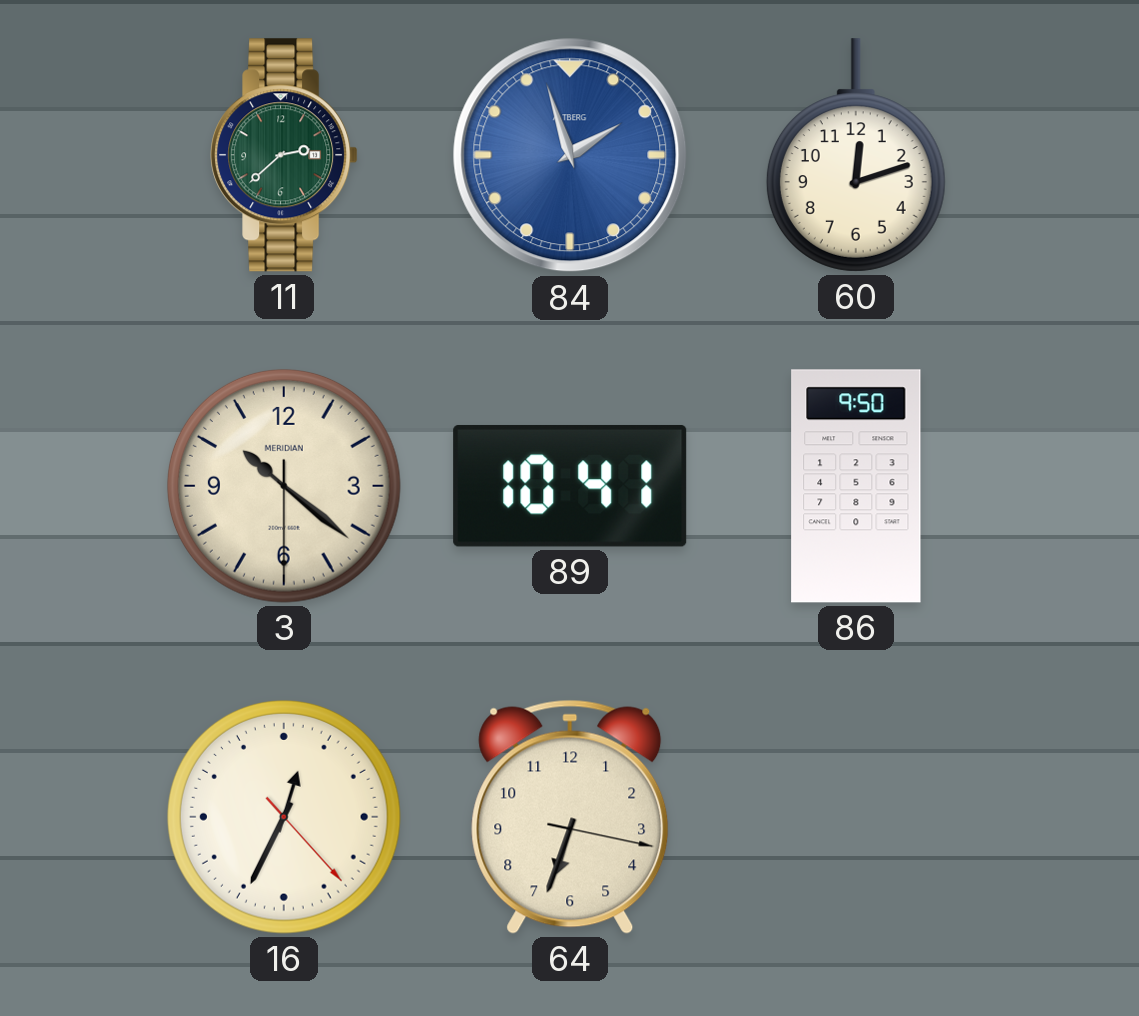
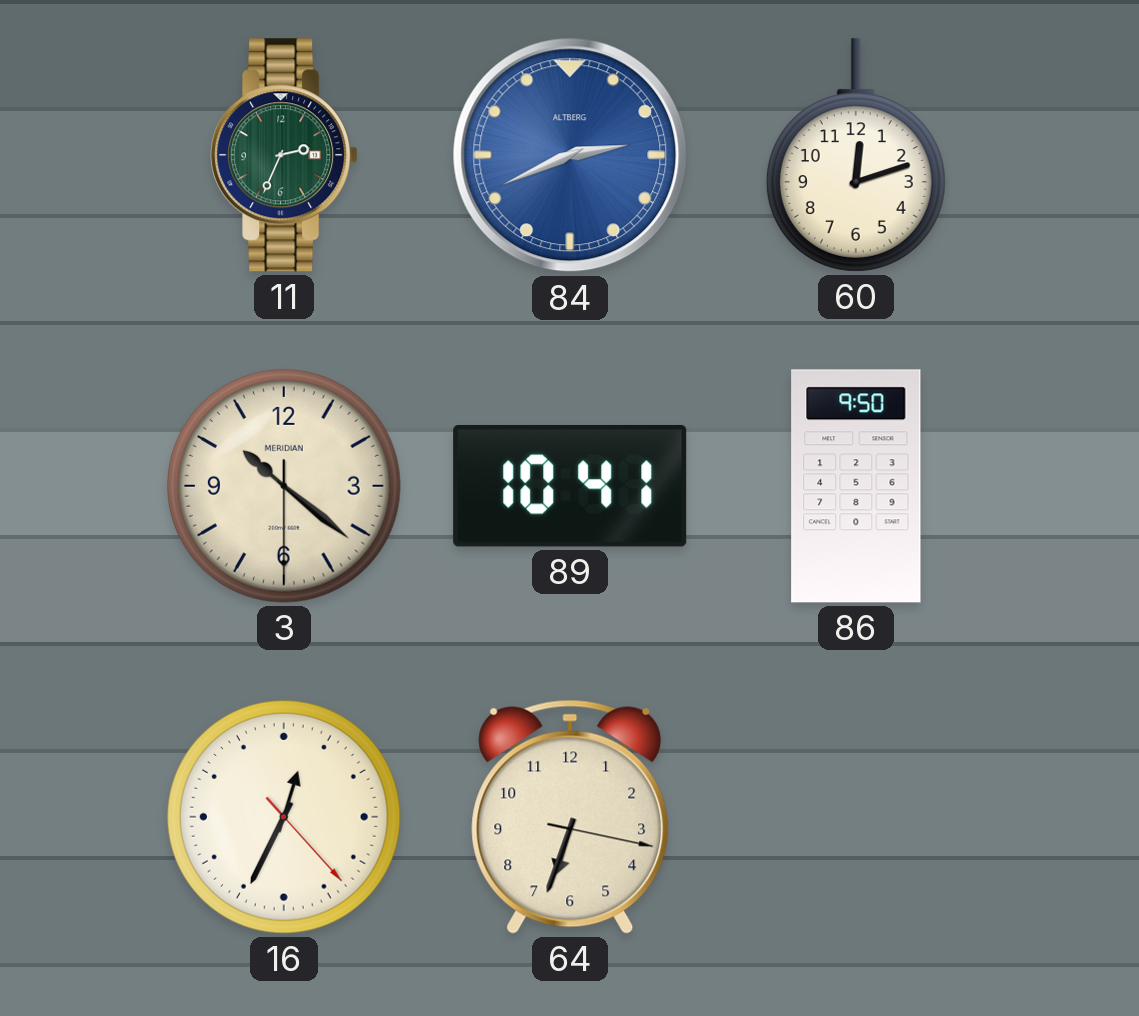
11: 2:38 -> 2:34
84: 1:57 -> 2:41
